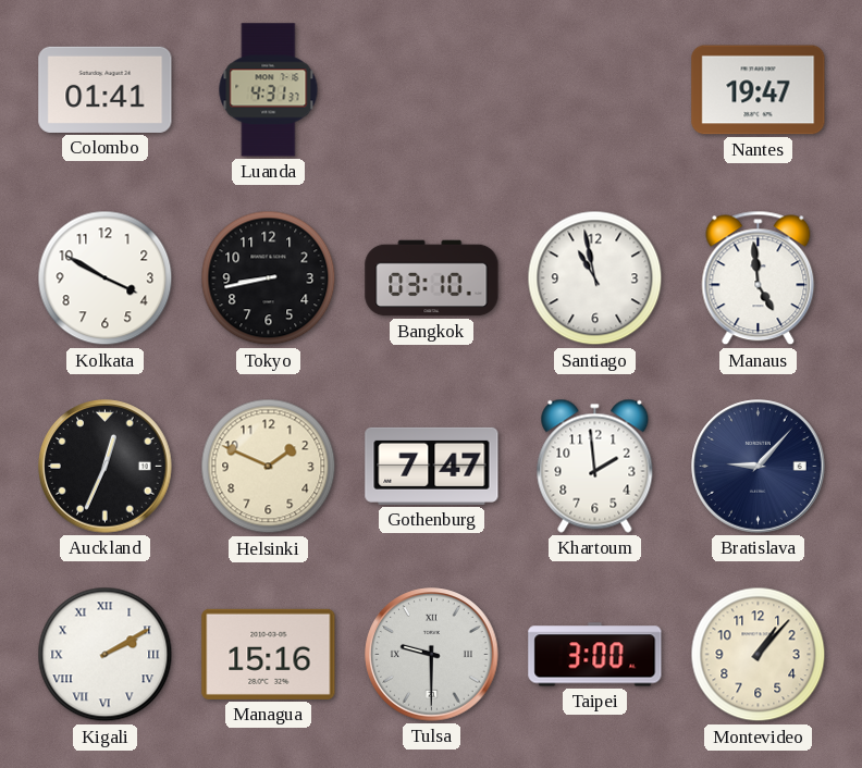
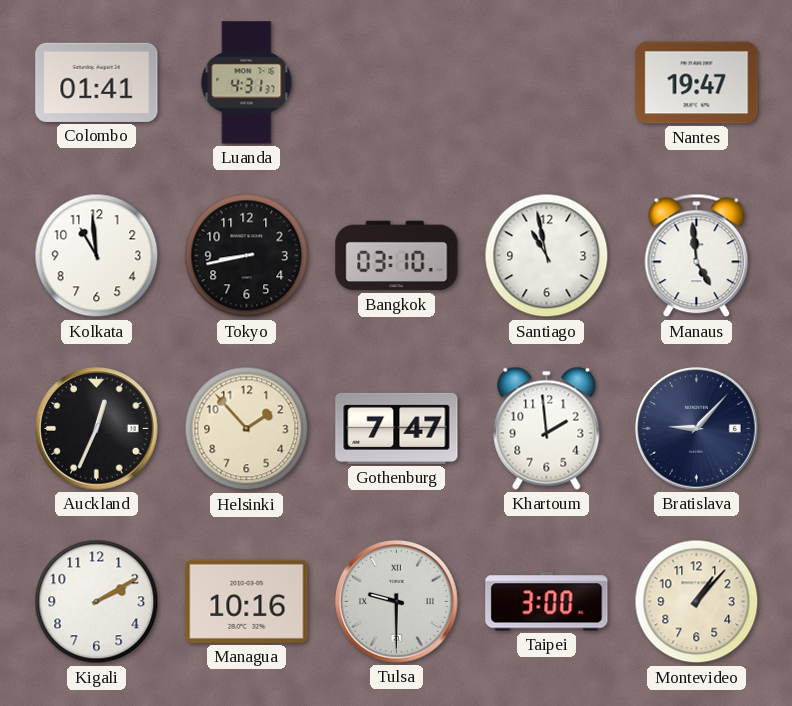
Kolkata: 3:50 -> 10:59
Helsinki: 1:49 -> 1:53
Kigali numerals: Roman -> Arabic
Managua: 15:16 -> 10:16
